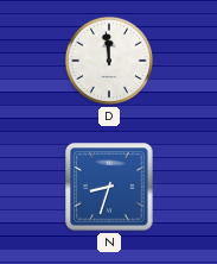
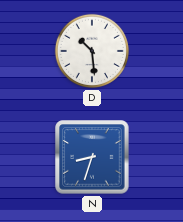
D: 11:59 -> 10:29
